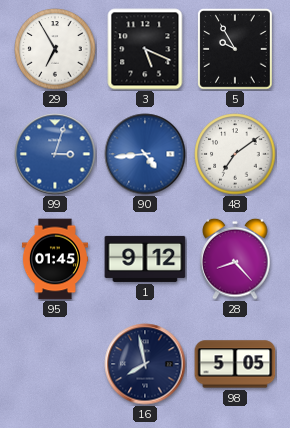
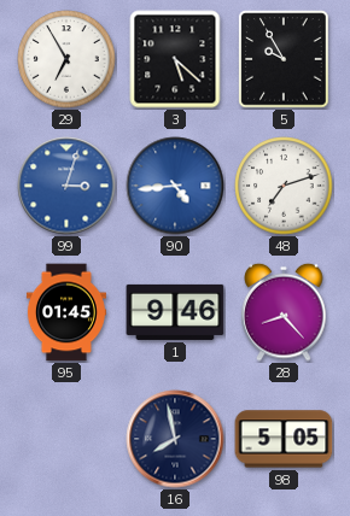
3: 5:19 -> 5:22
48: 7:09 -> 7:12
1: 9:12 -> 9:46
